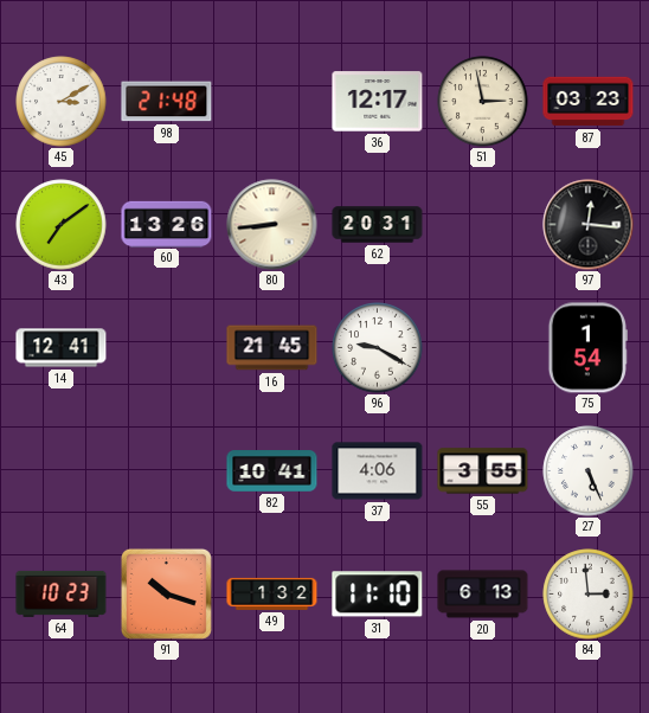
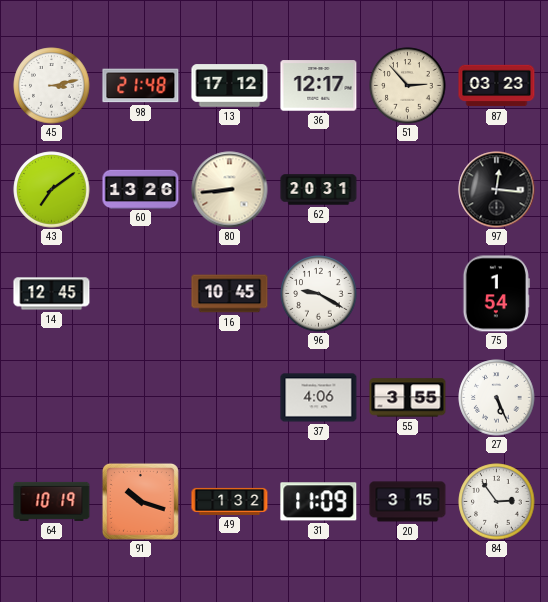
45: 3:10 -> 3:13
13: none -> 17:12
51: 2:58 -> 2:53
14: 12:41 -> 12:45
16: 21:45 -> 10:45
82: 10:41 -> none
64: 10:23 -> 10:19
31: 11:10 -> 11:09
20: 6:13 -> 3:15
84: 2:59 -> 2:54
